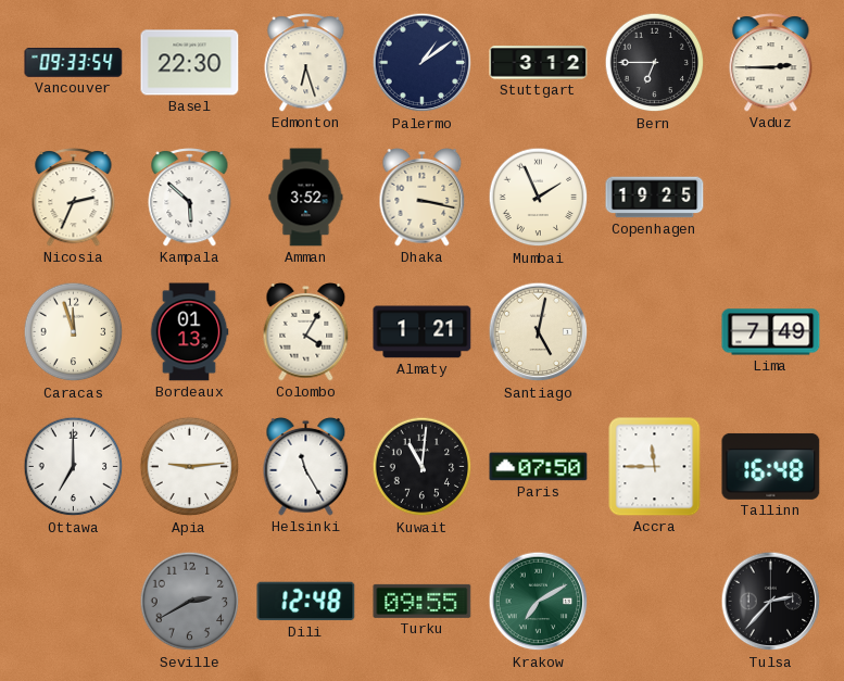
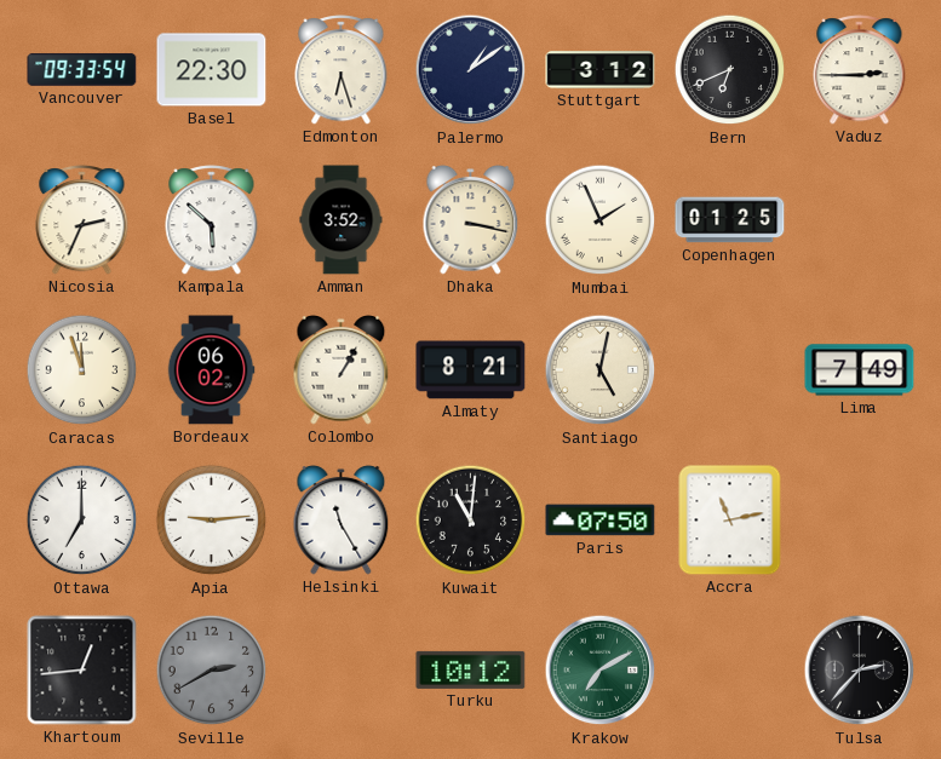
Bern: 6:45 -> 6:41
Copenhagen: 19:25 -> 01:25
Bordeaux: 01:13 -> 06:02
Colombo: 4:05 -> 1:05
Almaty: 1:21 -> 8:21
Accra: 11:45 -> 11:13
Tallinn: 16:48 -> none
Khartoum: none -> 12:44
Dili: 12:48 -> none
Turku: 09:55 -> 10:12
